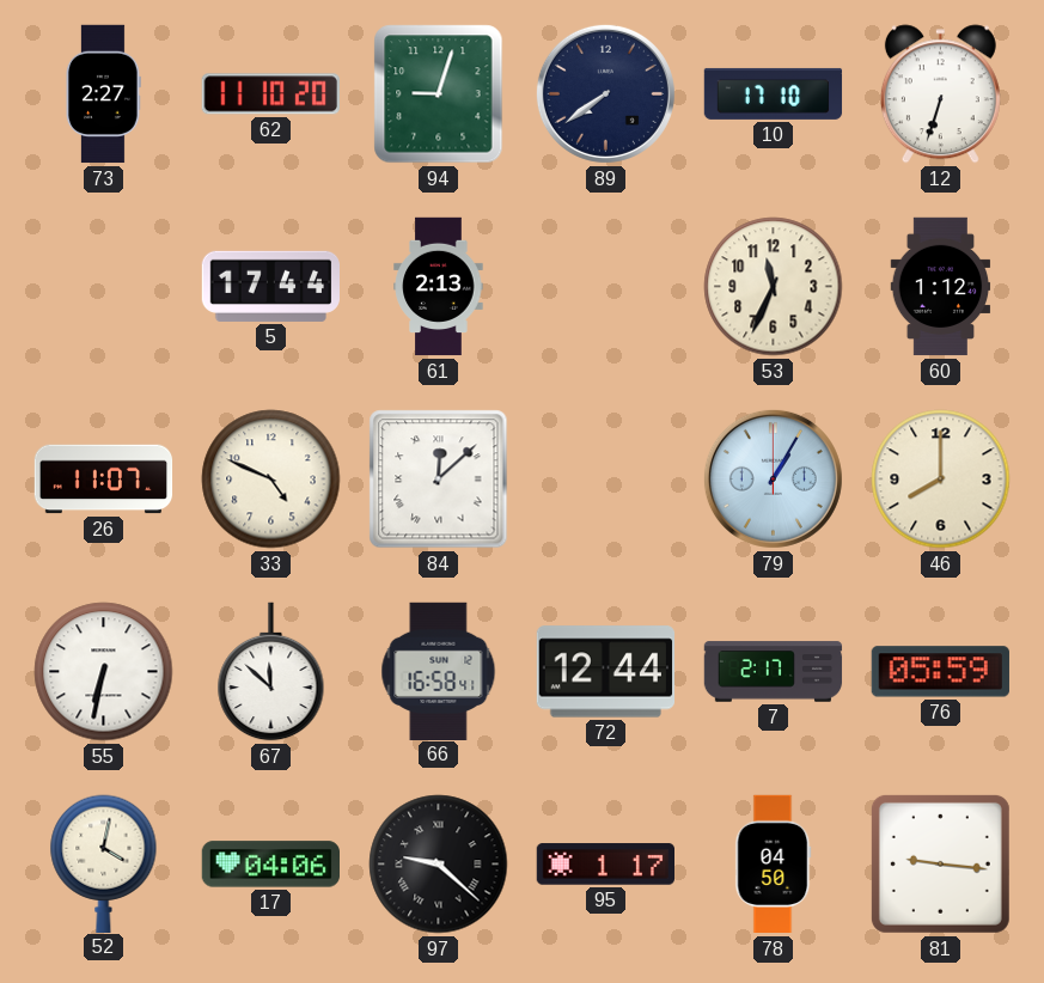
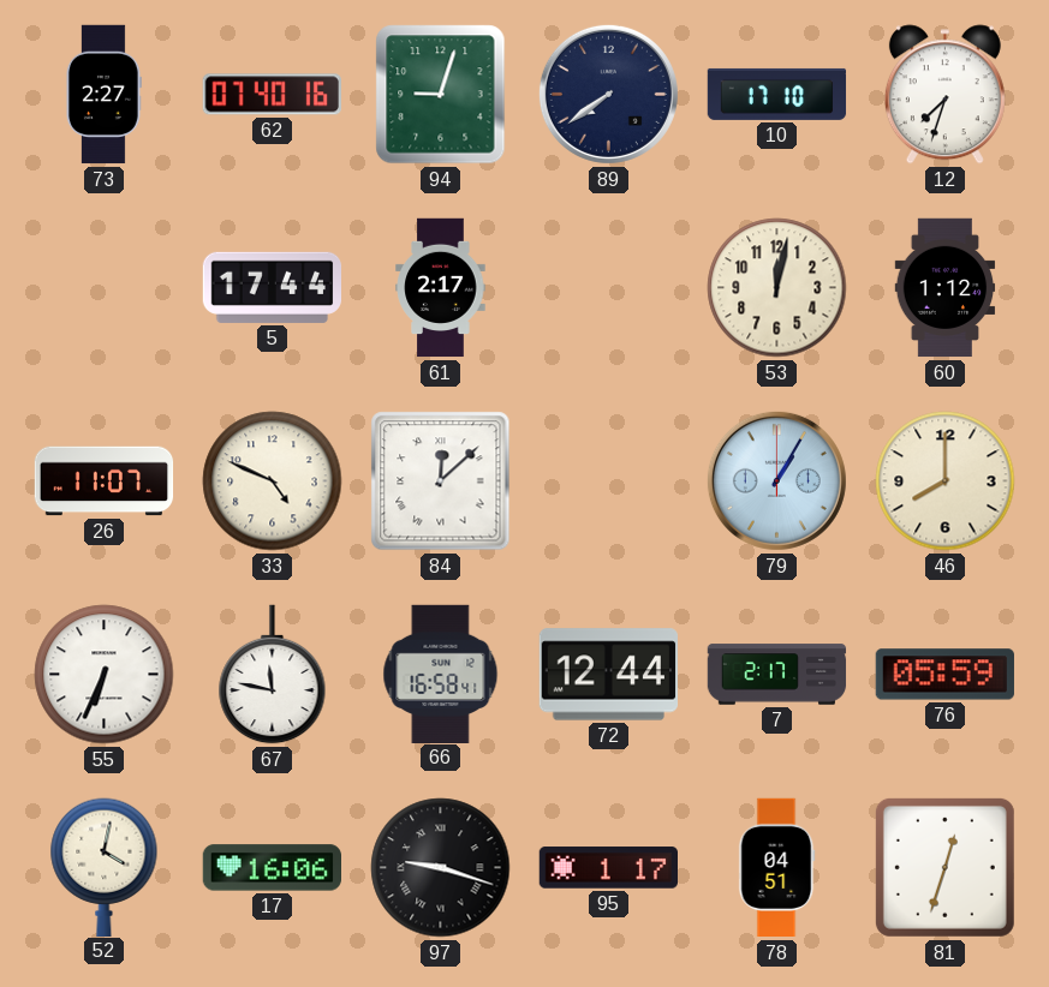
62: 11:10 -> 07:40
12: 6:33 -> 7:33
61: 2:13 -> 2:17
53: 11:34 -> 12:02
55: 6:32 -> 6:34
67: 11:52 -> 11:47
17: 04:06 -> 16:06
97: 9:22 -> 9:18
78: 04:50 -> 04:51
81: 9:16 -> 12:33
